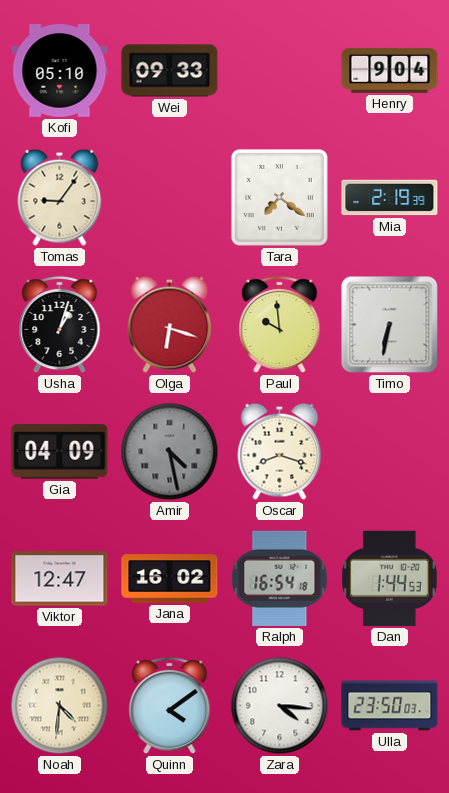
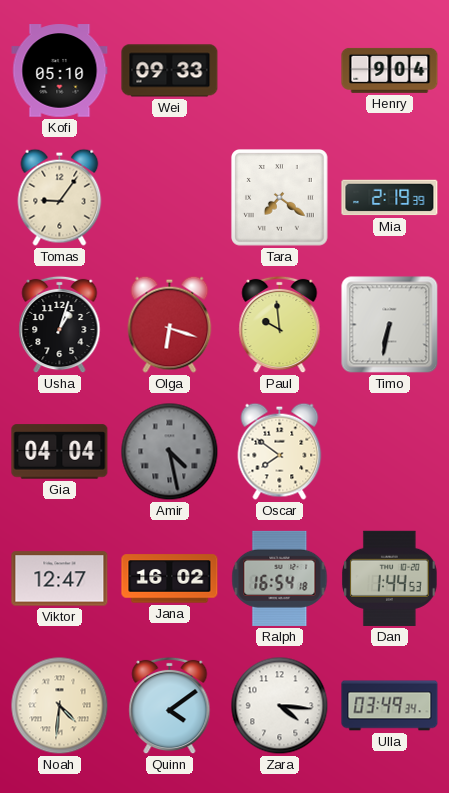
Gia: 04:09 -> 04:04
Oscar: 8:18 -> 7:51
Ulla: 23:50 -> 03:49
